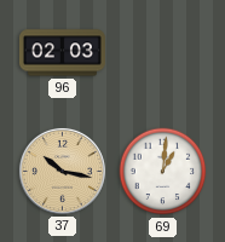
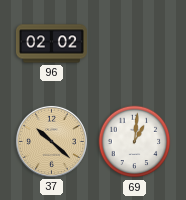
96: 02:03 -> 02:02
37: 10:17 -> 10:22
